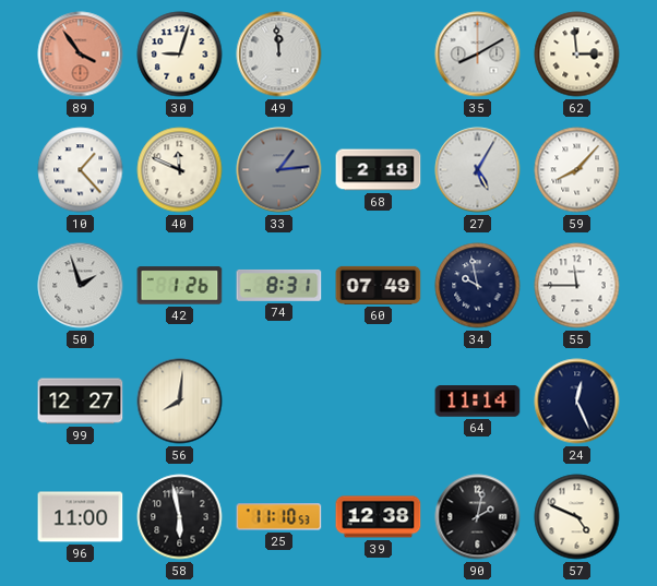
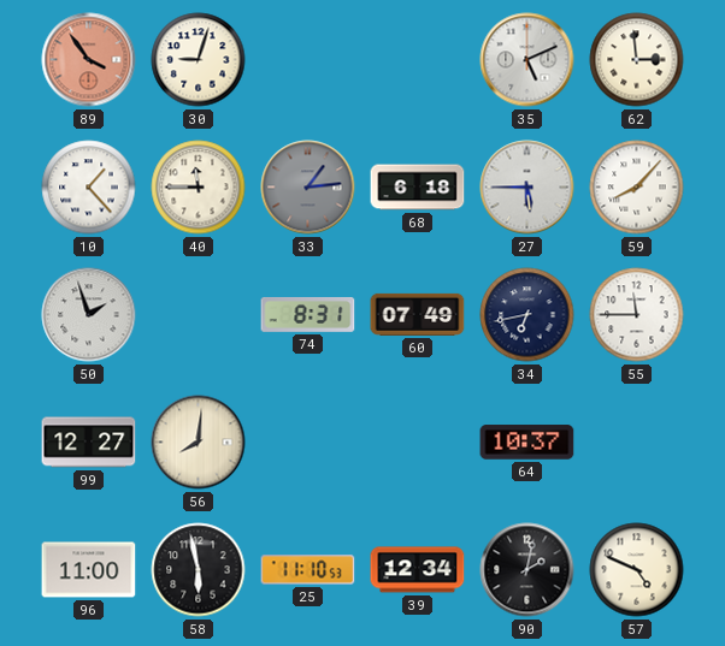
49: 11:59 -> none
35: 8:10 -> 5:11
40: 11:49 -> 11:45
68: 2:18 -> 6:18
27: 5:05 -> 5:45
42: 1:26 -> none
34: 9:58 -> 6:43
64: 11:14 -> 10:37
24: 12:26 -> none
39: 12:38 -> 12:34
